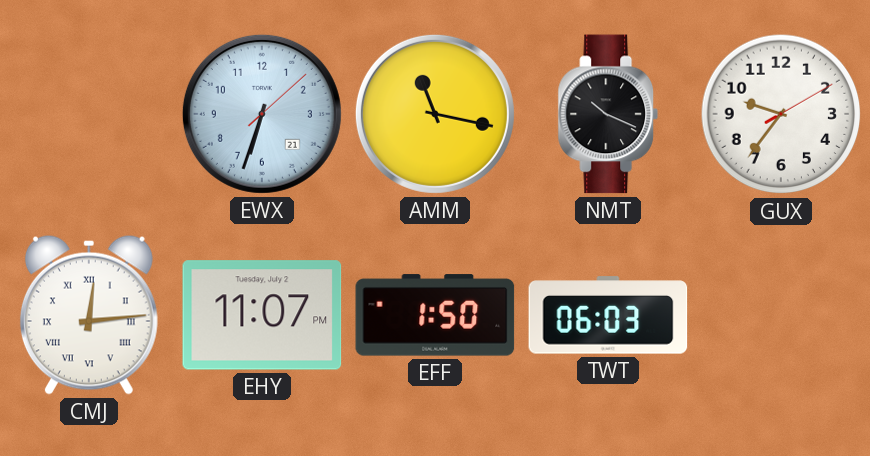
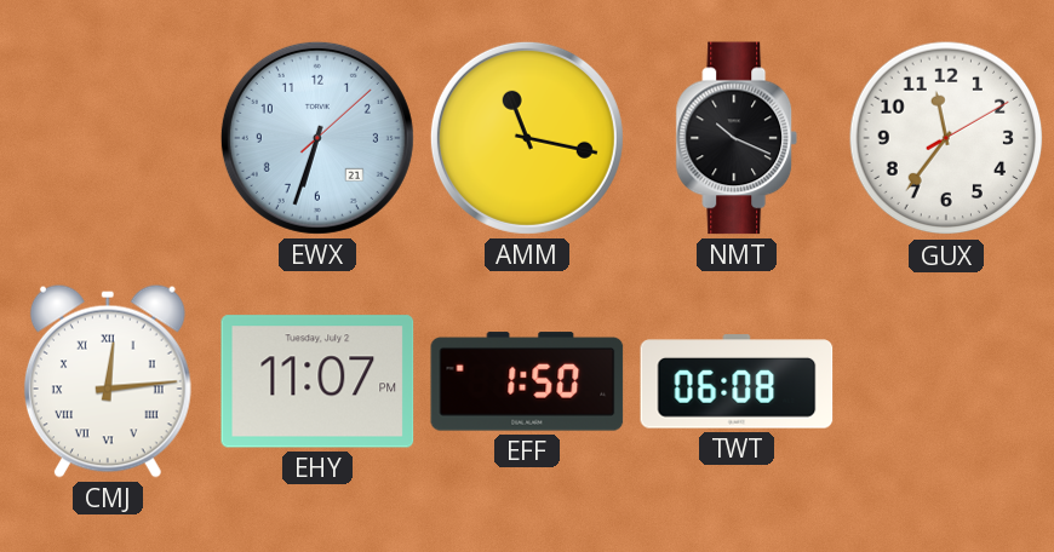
GUX: 9:36 -> 11:36
TWT: 06:03 -> 06:08
